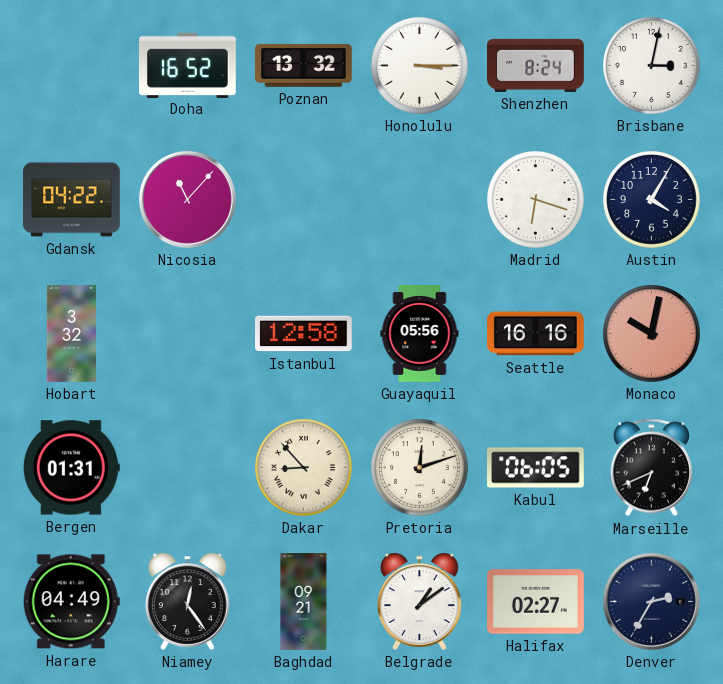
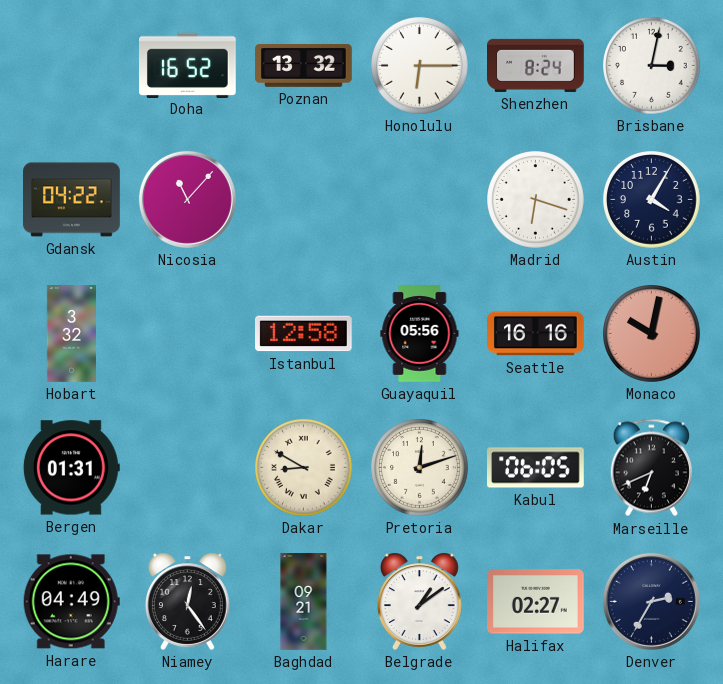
Honolulu: 3:15 -> 6:15
Dakar: 8:53 -> 8:50
